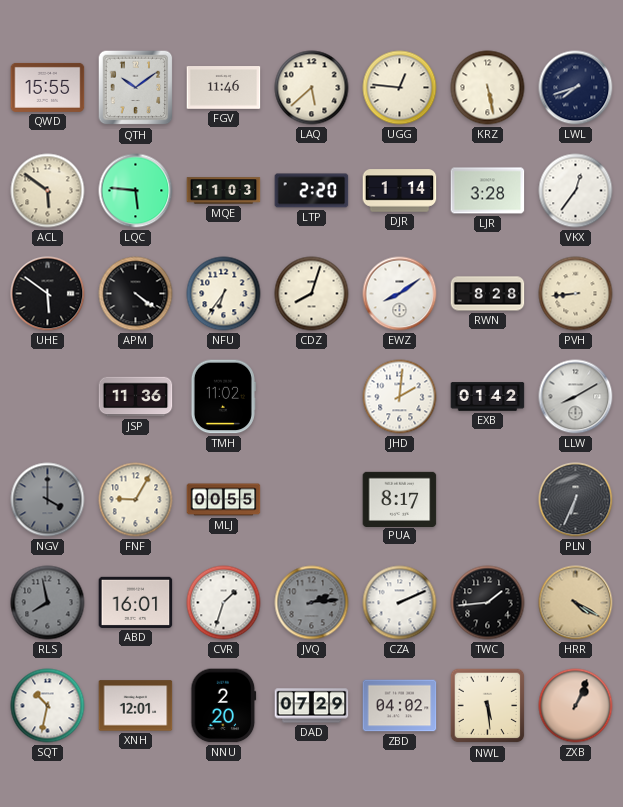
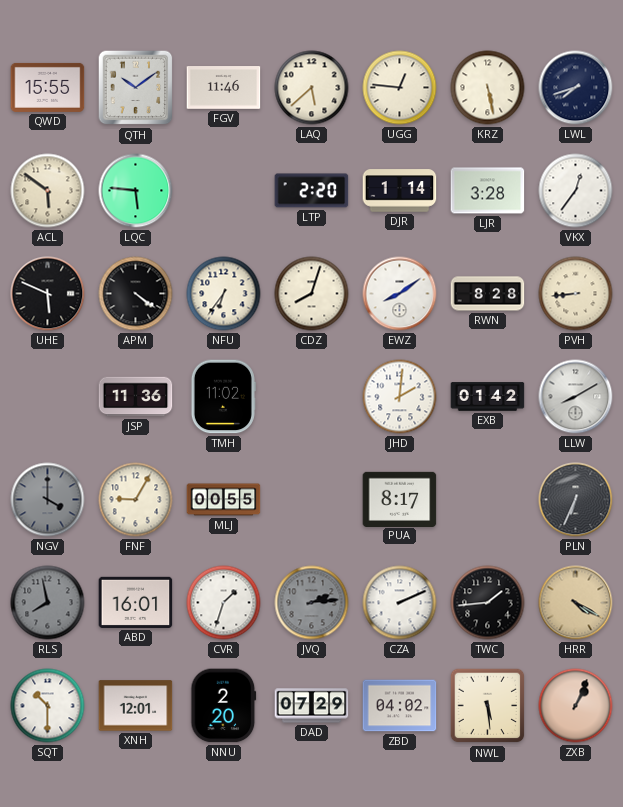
MQE: 11:03 -> none
UHE: 5:51 -> 5:49
SQT: 10:32 -> 10:30
